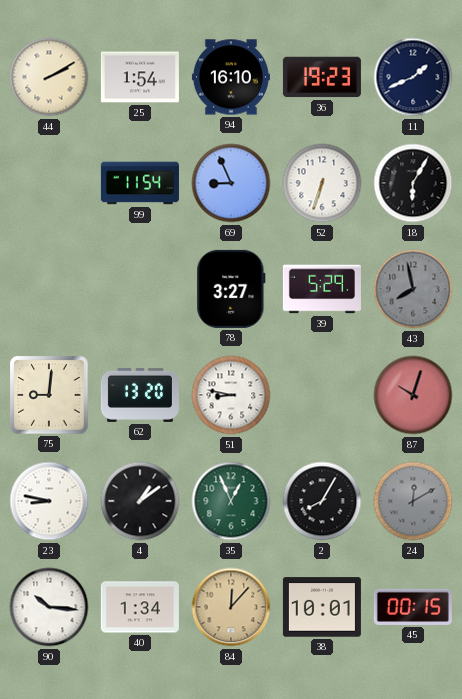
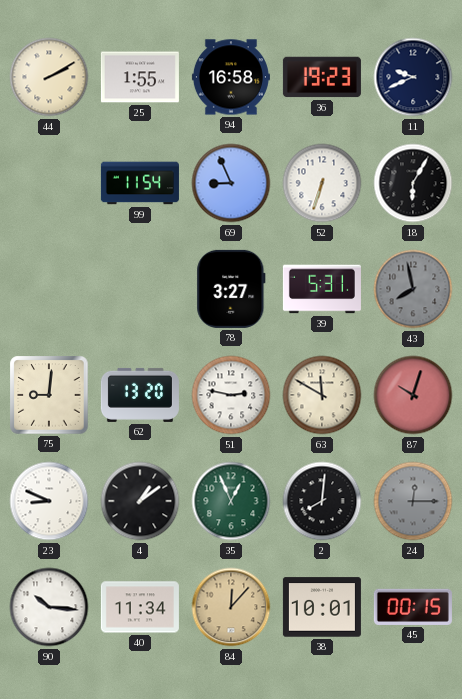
25: 1:54 -> 1:55
94: 16:10 -> 16:58
11: 1:41 -> 9:41
39: 5:29 -> 5:31
51: 8:47 -> 2:47
63: none -> 11:50
23: 8:47 -> 8:49
2: 8:05 -> 8:01
24: 12:10 -> 12:15
40: 1:34 -> 11:34
